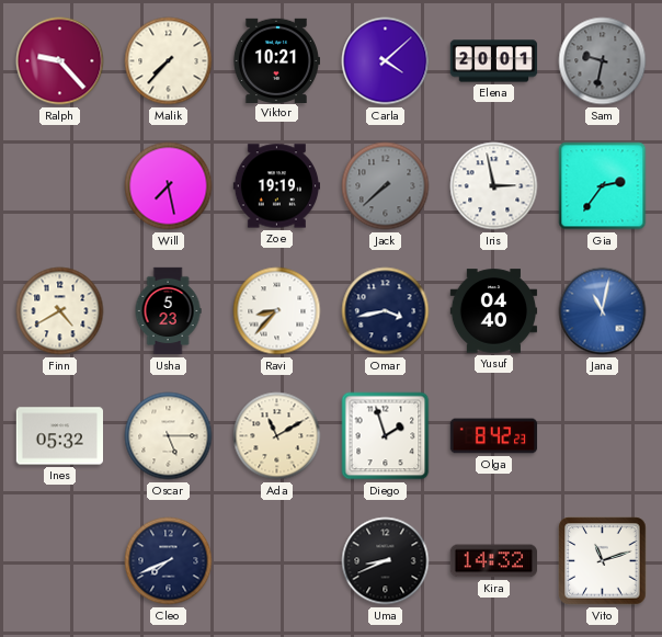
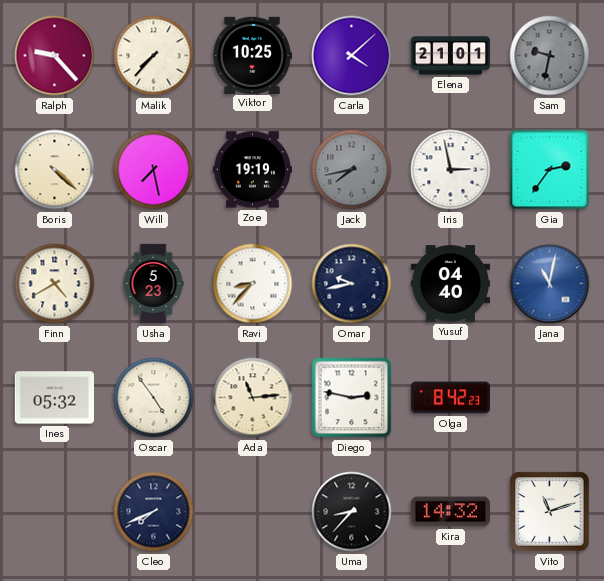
Viktor: 10:21 -> 10:25
Elena: 20:01 -> 21:01
Boris: none -> 4:22
Jack: 7:38 -> 7:43
Omar: 3:43 -> 9:43
Oscar: 5:15 -> 4:54
Ada: 11:10 -> 11:14
Diego: 1:57 -> 2:47
Uma: 8:41 -> 8:37
